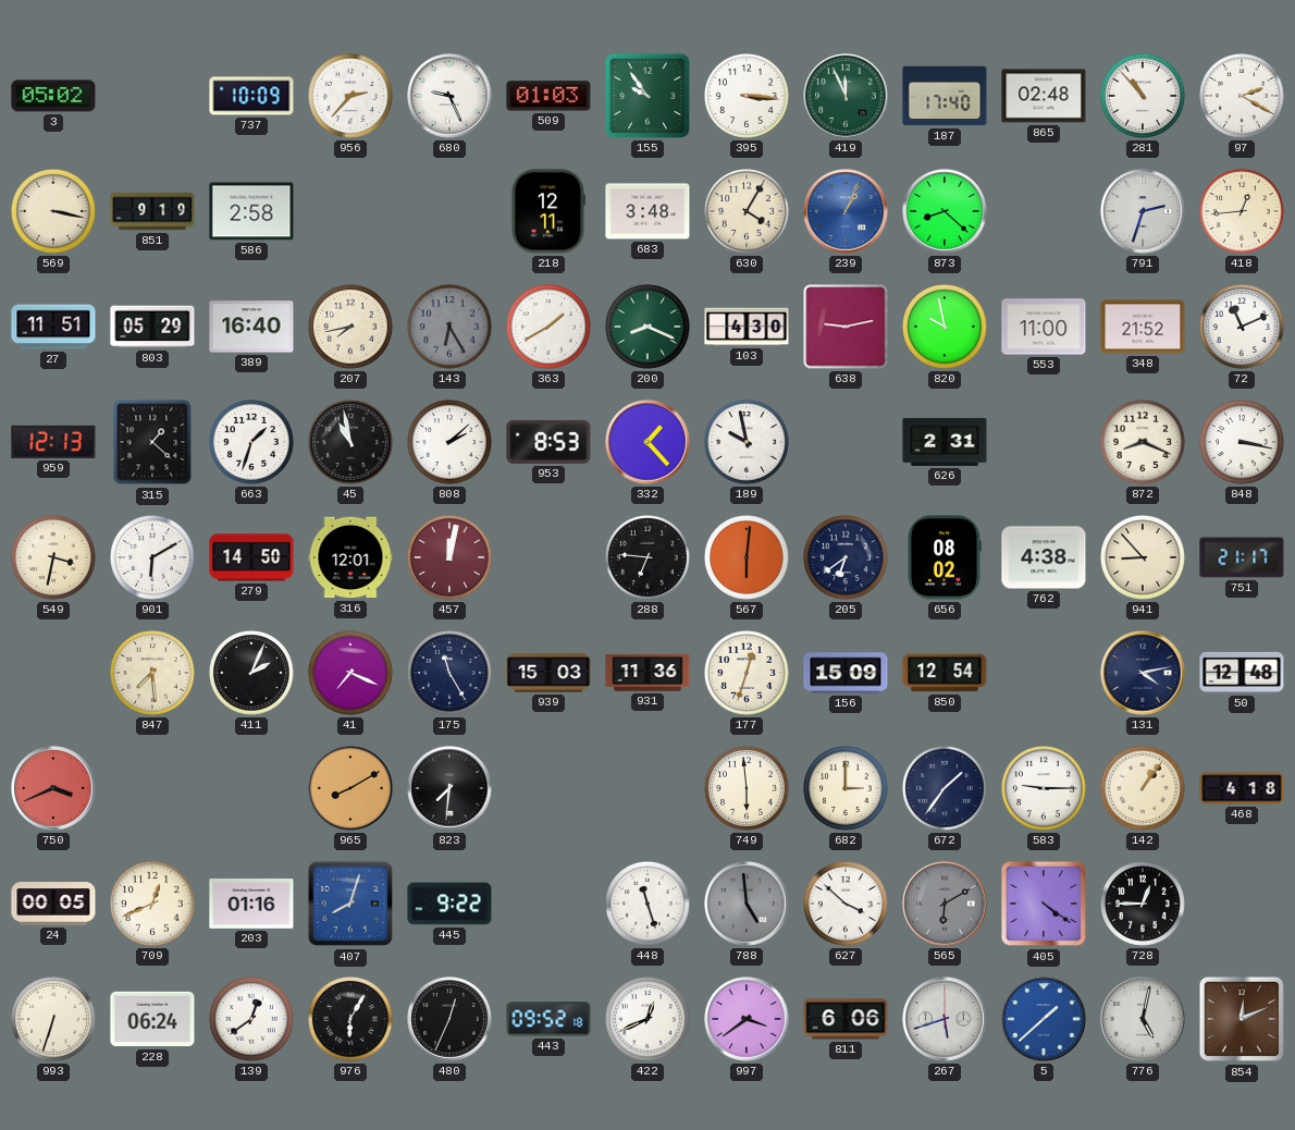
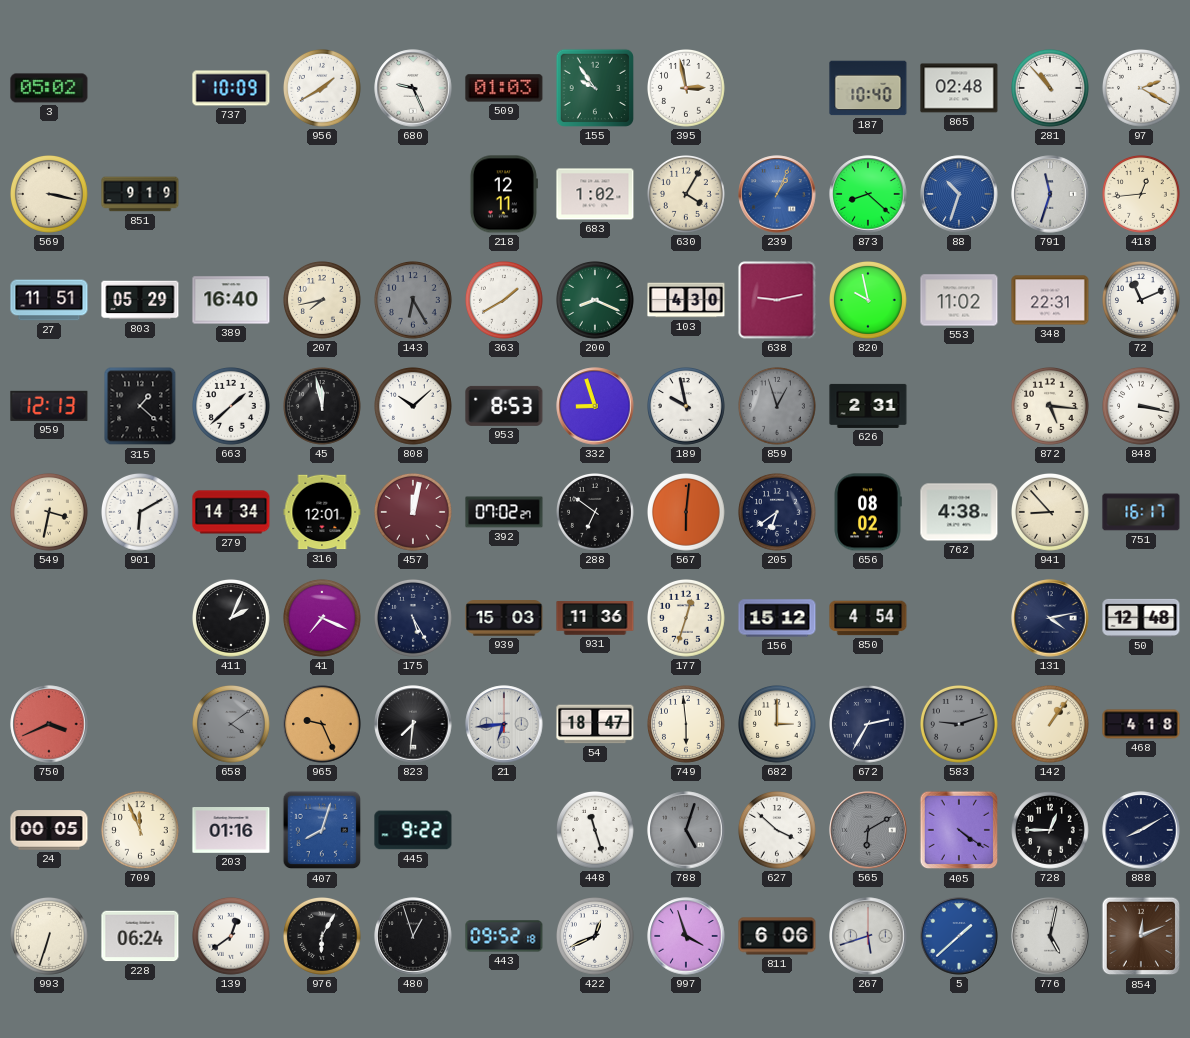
956: 2:37 -> 1:40
395: 3:16 -> 2:58
419: 11:56 -> none
187: 17:40 -> 10:40
586: 2:58 -> none
683: 3:48 -> 1:02
88: none -> 10:33
791: 2:33 -> 11:33
553: 11:00 -> 11:02
348: 21:52 -> 22:31
663: 1:33 -> 1:38
45: 10:58 -> 11:58
808: 2:08 -> 10:08
332: 1:23 -> 8:57
859: none -> 12:57
872: 8:19 -> 5:16
279: 14:50 -> 14:34
392: none -> 07:02
288: 6:46 -> 6:51
751: 21:17 -> 16:17
847: 7:29 -> none
175: 11:25 -> 5:25
156: 15:09 -> 15:12
850: 12:54 -> 4:54
658: none -> 4:09
965: 8:10 -> 9:26
21: none -> 6:44
54: none -> 18:47
672: 1:36 -> 2:35
583: 9:15 -> 9:12
583 dial: white -> grey
709: 12:41 -> 11:56
788: 4:59 -> 5:03
888: none -> 8:10
480: 12:34 -> 12:57
997: 3:39 -> 3:57
